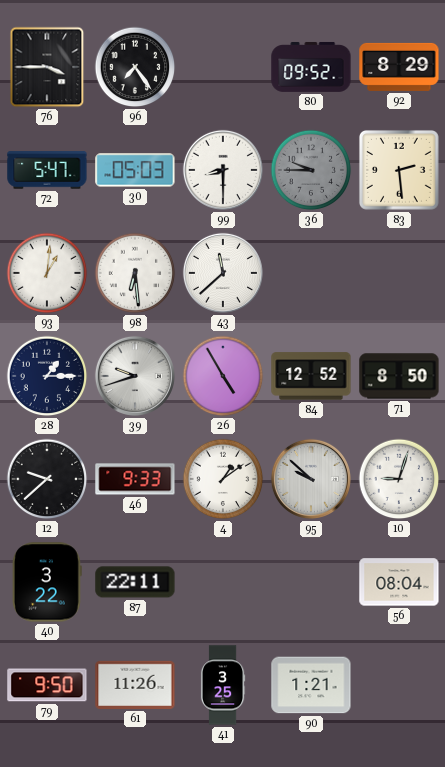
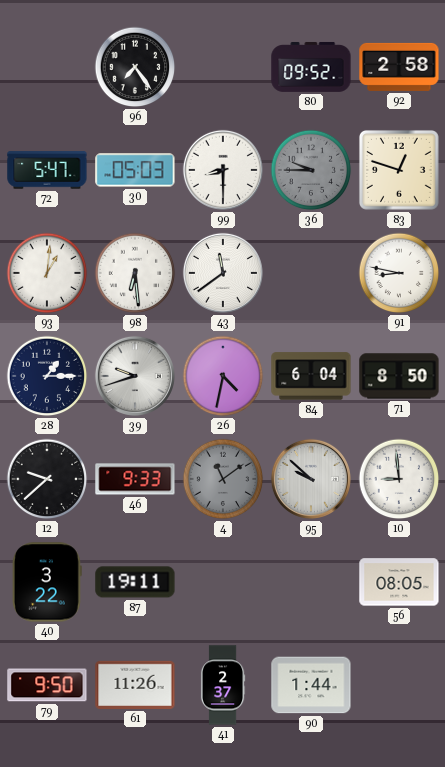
76: 3:45 -> none
92: 8:29 -> 2:58
83: 2:29 -> 12:48
43: 11:38 -> 11:39
91: none -> 8:47
26: 4:55 -> 4:32
84: 12:52 -> 6:04
4: 1:09 -> 11:09
4 dial: white -> grey
10: 9:03 -> 8:59
87: 22:11 -> 19:11
56: 08:04 -> 08:05
41: 3:25 -> 2:37
90: 1:21 -> 1:44
